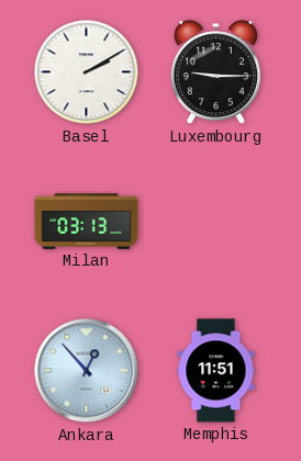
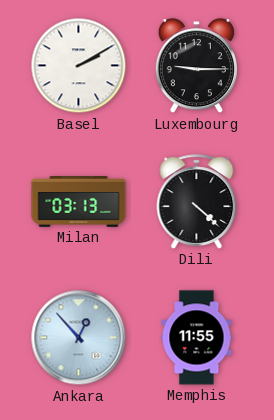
Dili: none -> 4:22
Memphis: 11:51 -> 11:55
